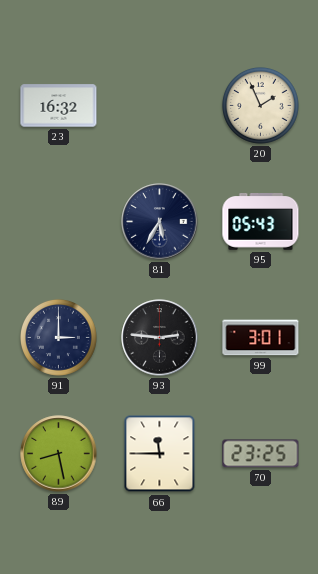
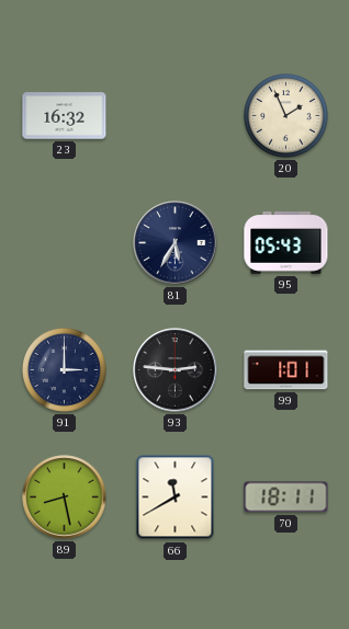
99: 3:01 -> 1:01
66: 11:45 -> 11:40
70: 23:25 -> 18:11
